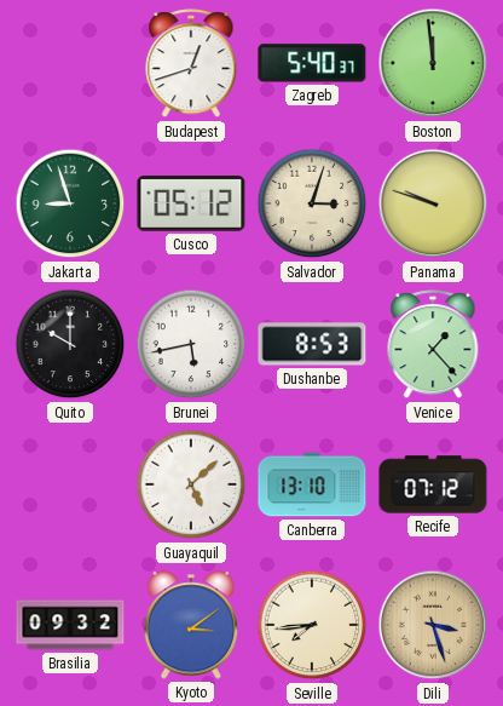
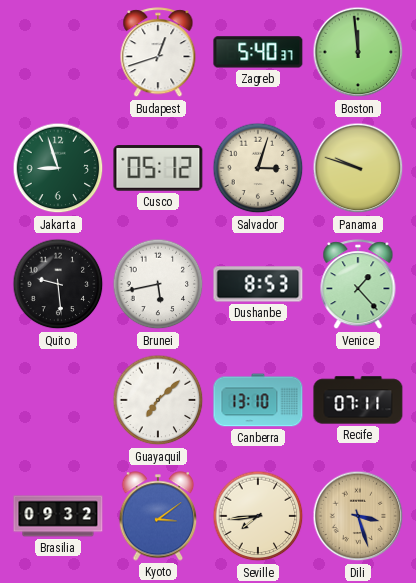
Quito: 10:00 -> 9:29
Guayaquil: 5:08 -> 7:08
Recife: 07:12 -> 07:11
